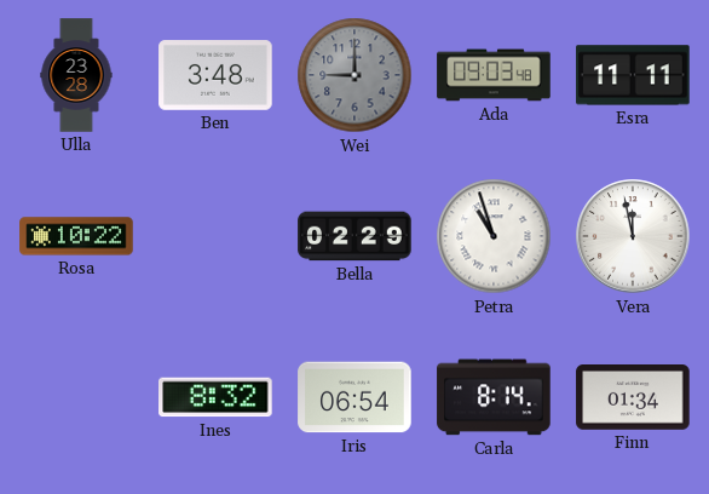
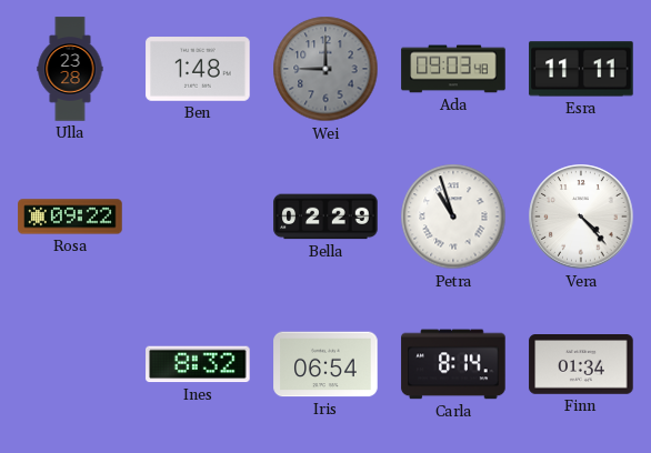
Ben: 3:48 -> 1:48
Rosa: 10:22 -> 09:22
Vera: 11:58 -> 4:23
